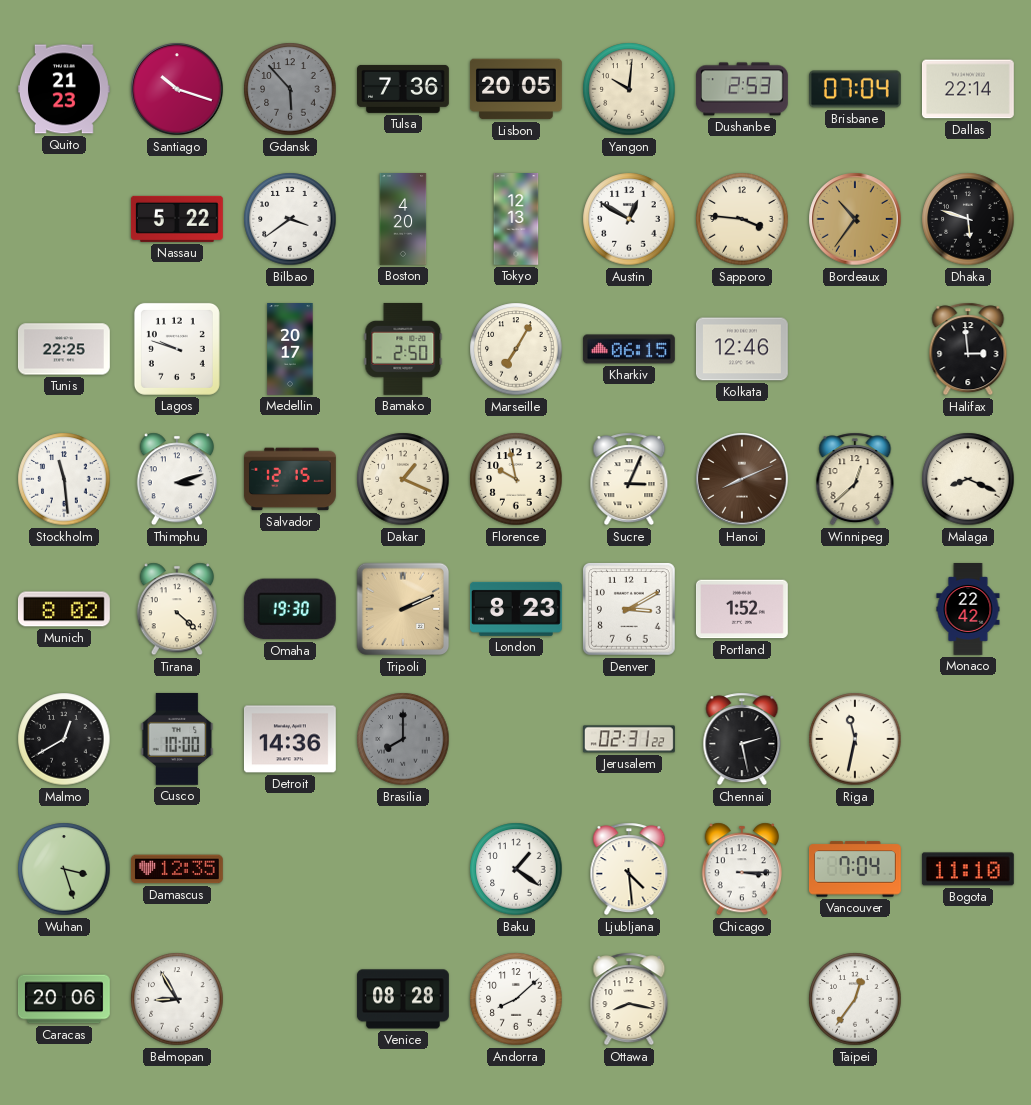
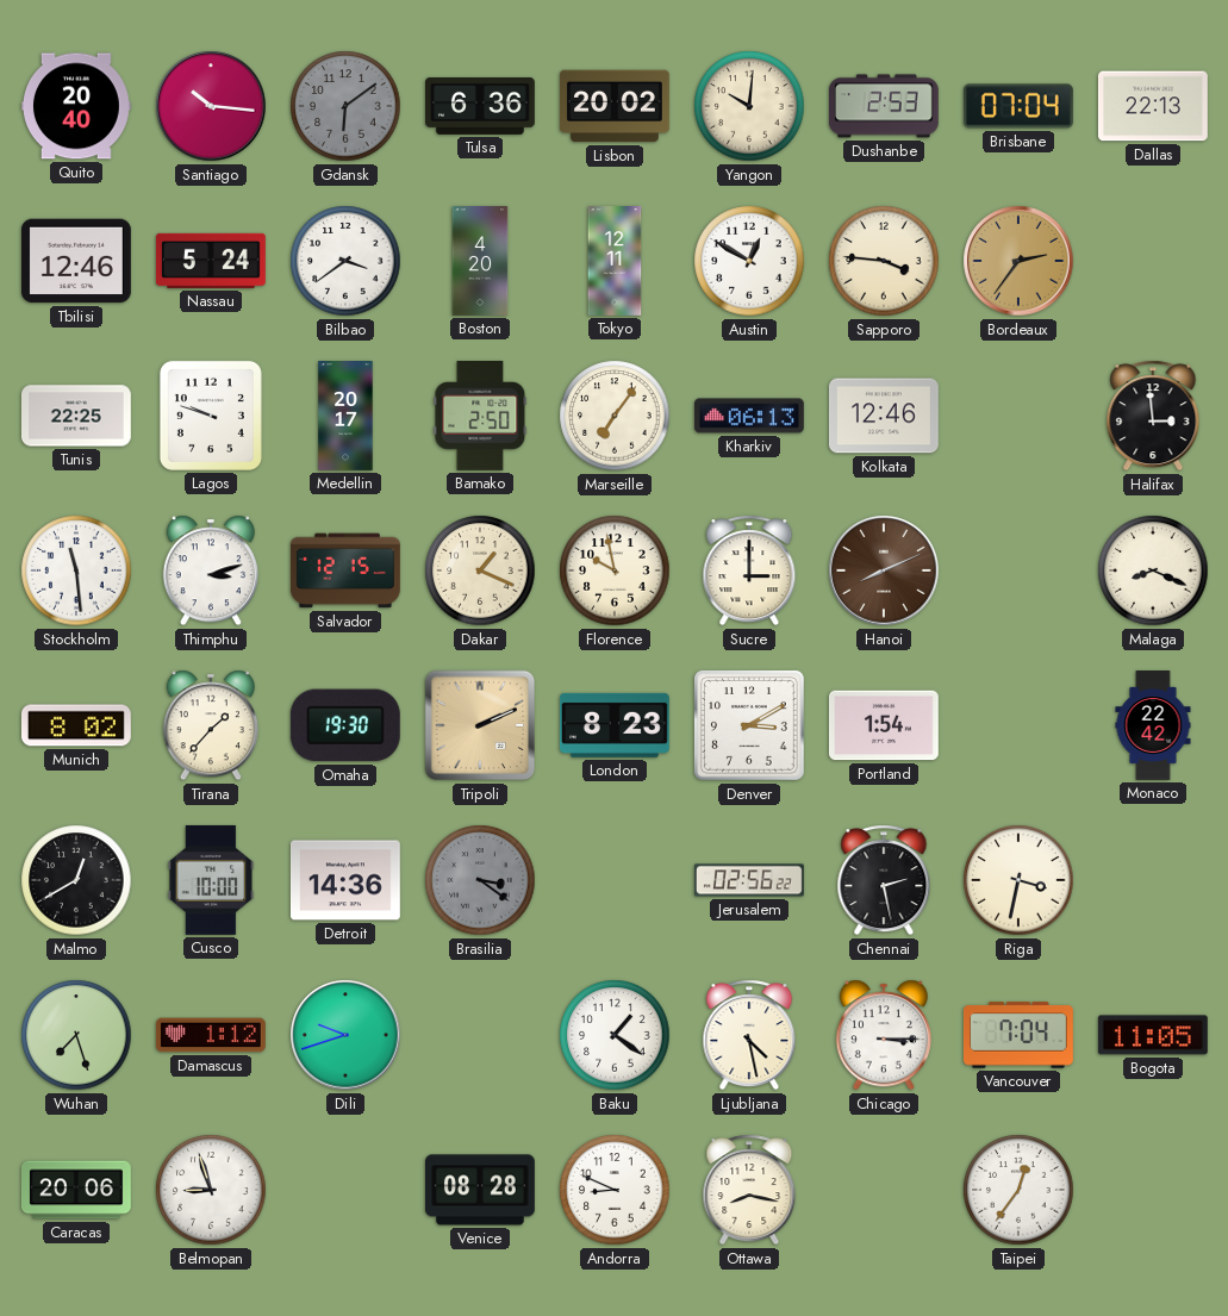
Quito: 21:23 -> 20:40
Santiago: 10:18 -> 10:16
Gdansk: 5:53 -> 6:09
Tulsa: 7:36 -> 6:36
Lisbon: 20:05 -> 20:02
Dallas: 22:14 -> 22:13
Tbilisi: none -> 12:46
Nassau: 5:22 -> 5:24
Tokyo: 12:13 -> 12:11
Bordeaux: 10:36 -> 2:36
Dhaka: 5:48 -> none
Marseille: 7:05 -> 7:06
Kharkiv: 06:15 -> 06:13
Sucre: 3:04 -> 3:00
Winnipeg: 12:38 -> none
Tirana: 4:22 -> 1:37
Portland: 1:52 -> 1:54
Brasilia: 8:00 -> 3:21
Jerusalem: 02:31 -> 02:56
Riga: 11:32 -> 3:32
Wuhan: 3:27 -> 7:27
Damascus: 12:35 -> 1:12
Dili: none -> 9:42
Ljubljana: 4:29 -> 4:28
Bogota: 11:10 -> 11:05
Belmopan: 8:55 -> 8:57
Andorra: 8:08 -> 8:49
